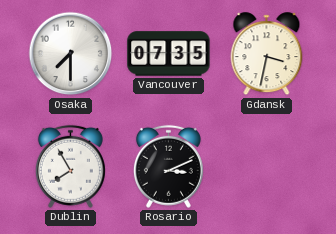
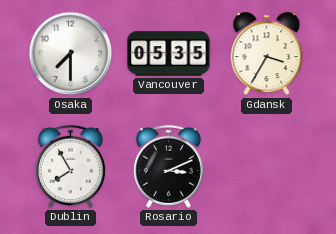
Vancouver: 07:35 -> 05:35
Gdansk: 3:32 -> 3:35
